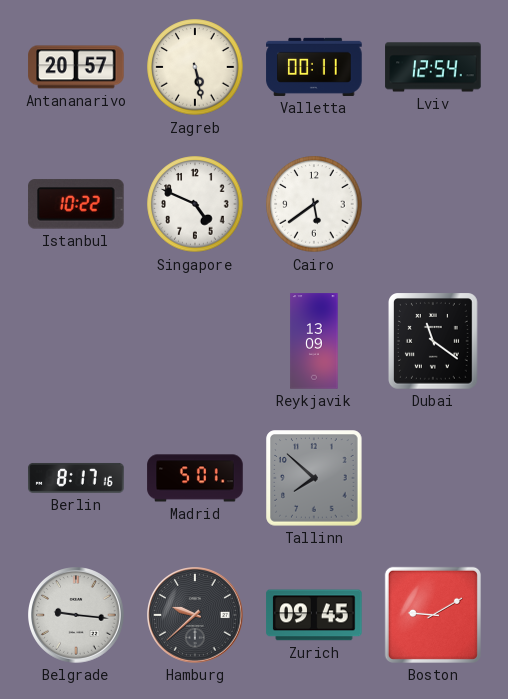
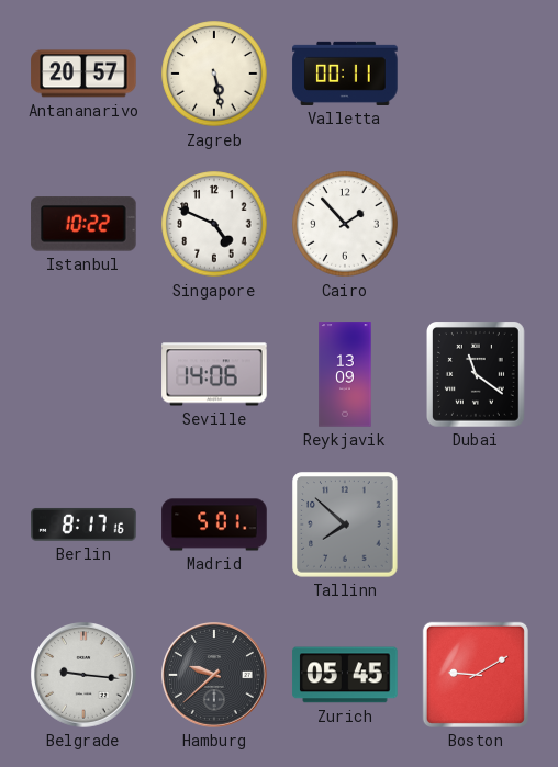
Lviv: 12:54 -> none
Cairo: 5:39 -> 1:53
Seville: none -> 14:06
Zurich: 09:45 -> 05:45
